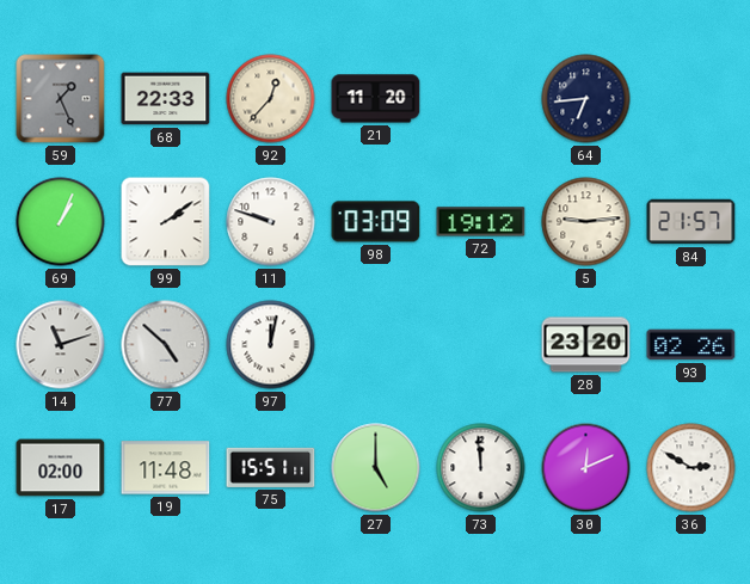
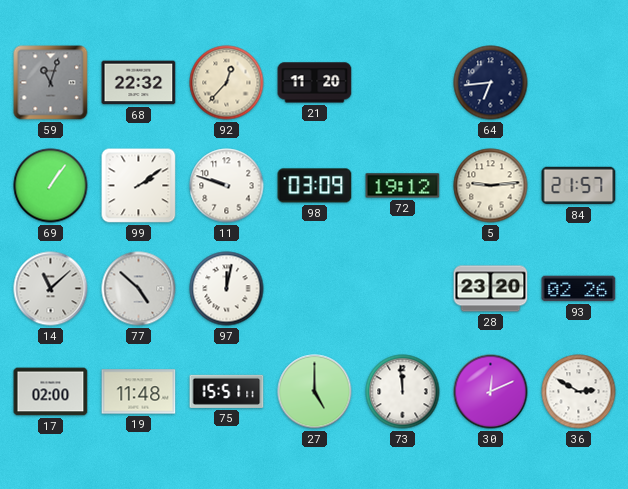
59: 1:26 -> 11:03
68: 22:33 -> 22:32
69: 1:04 -> 1:06
14: 11:12 -> 11:08
